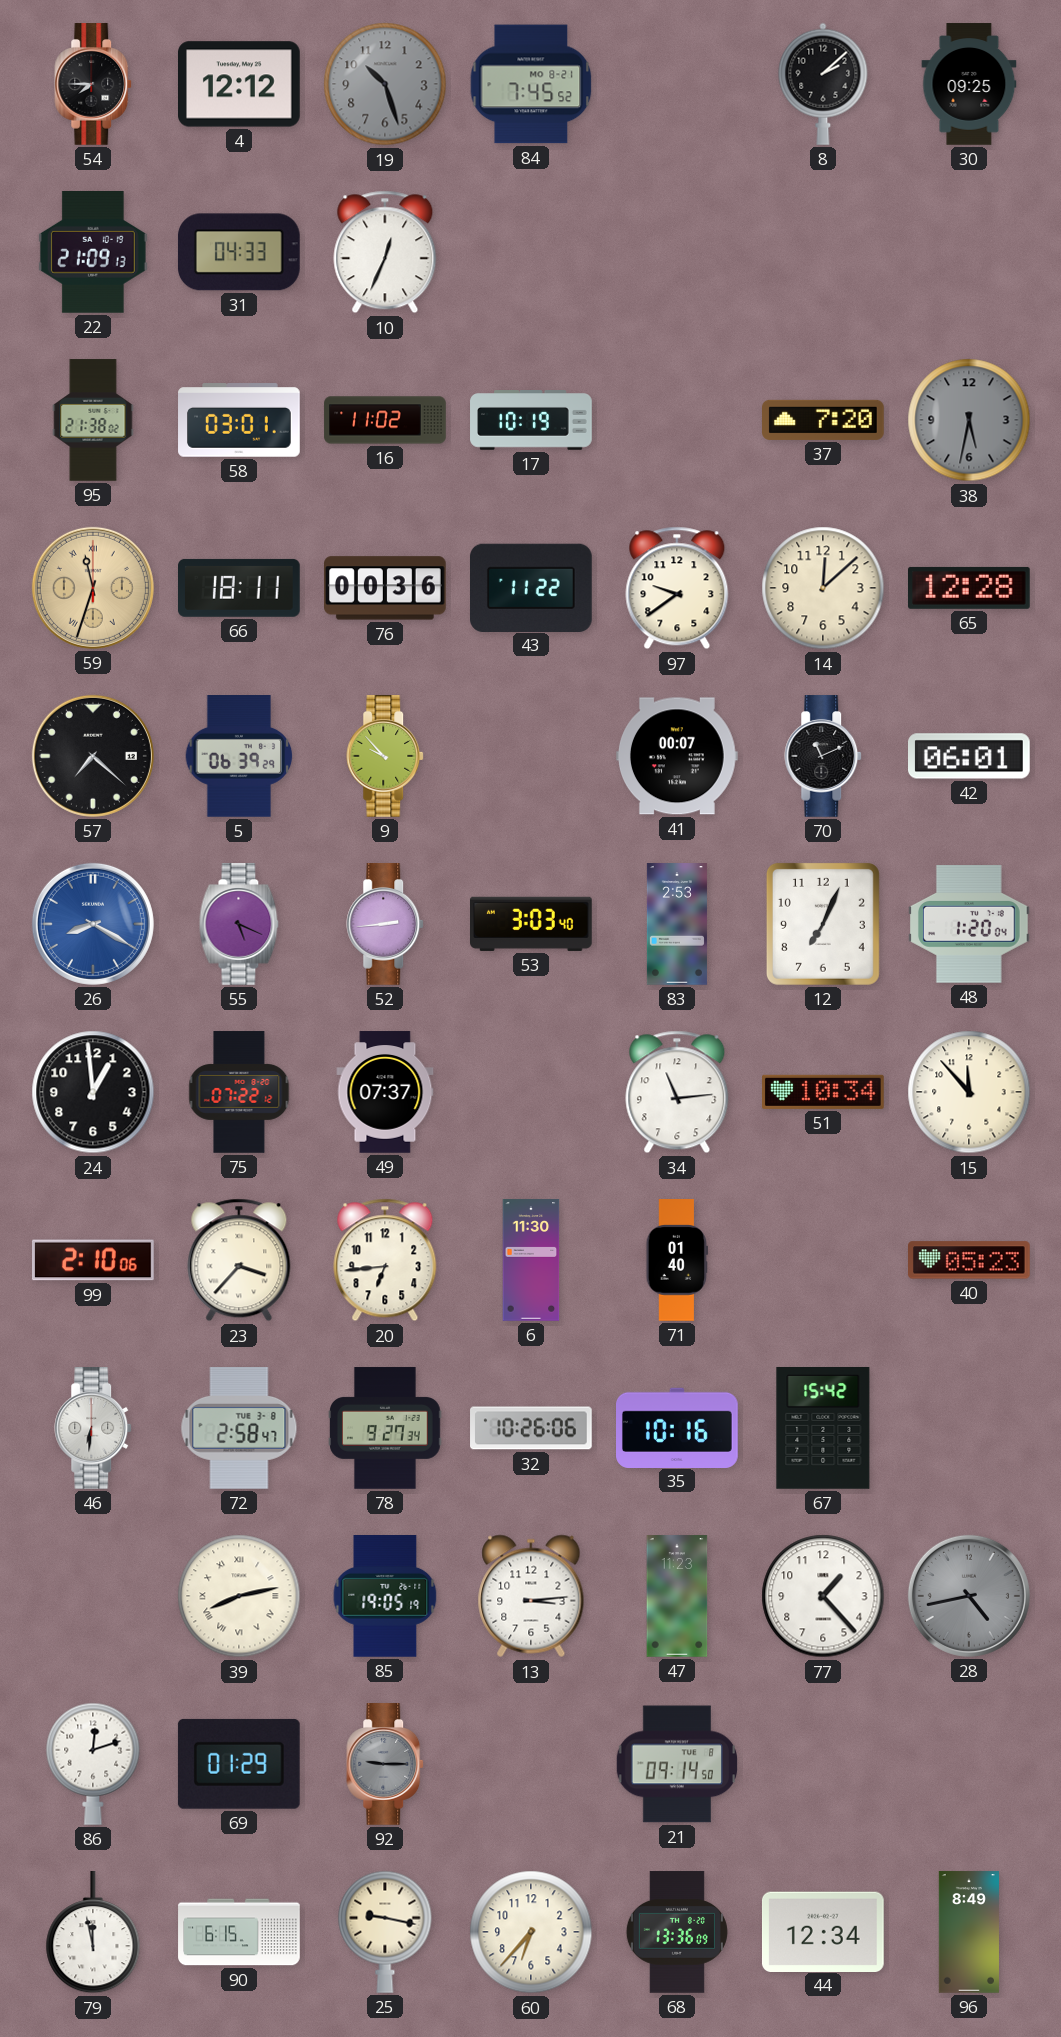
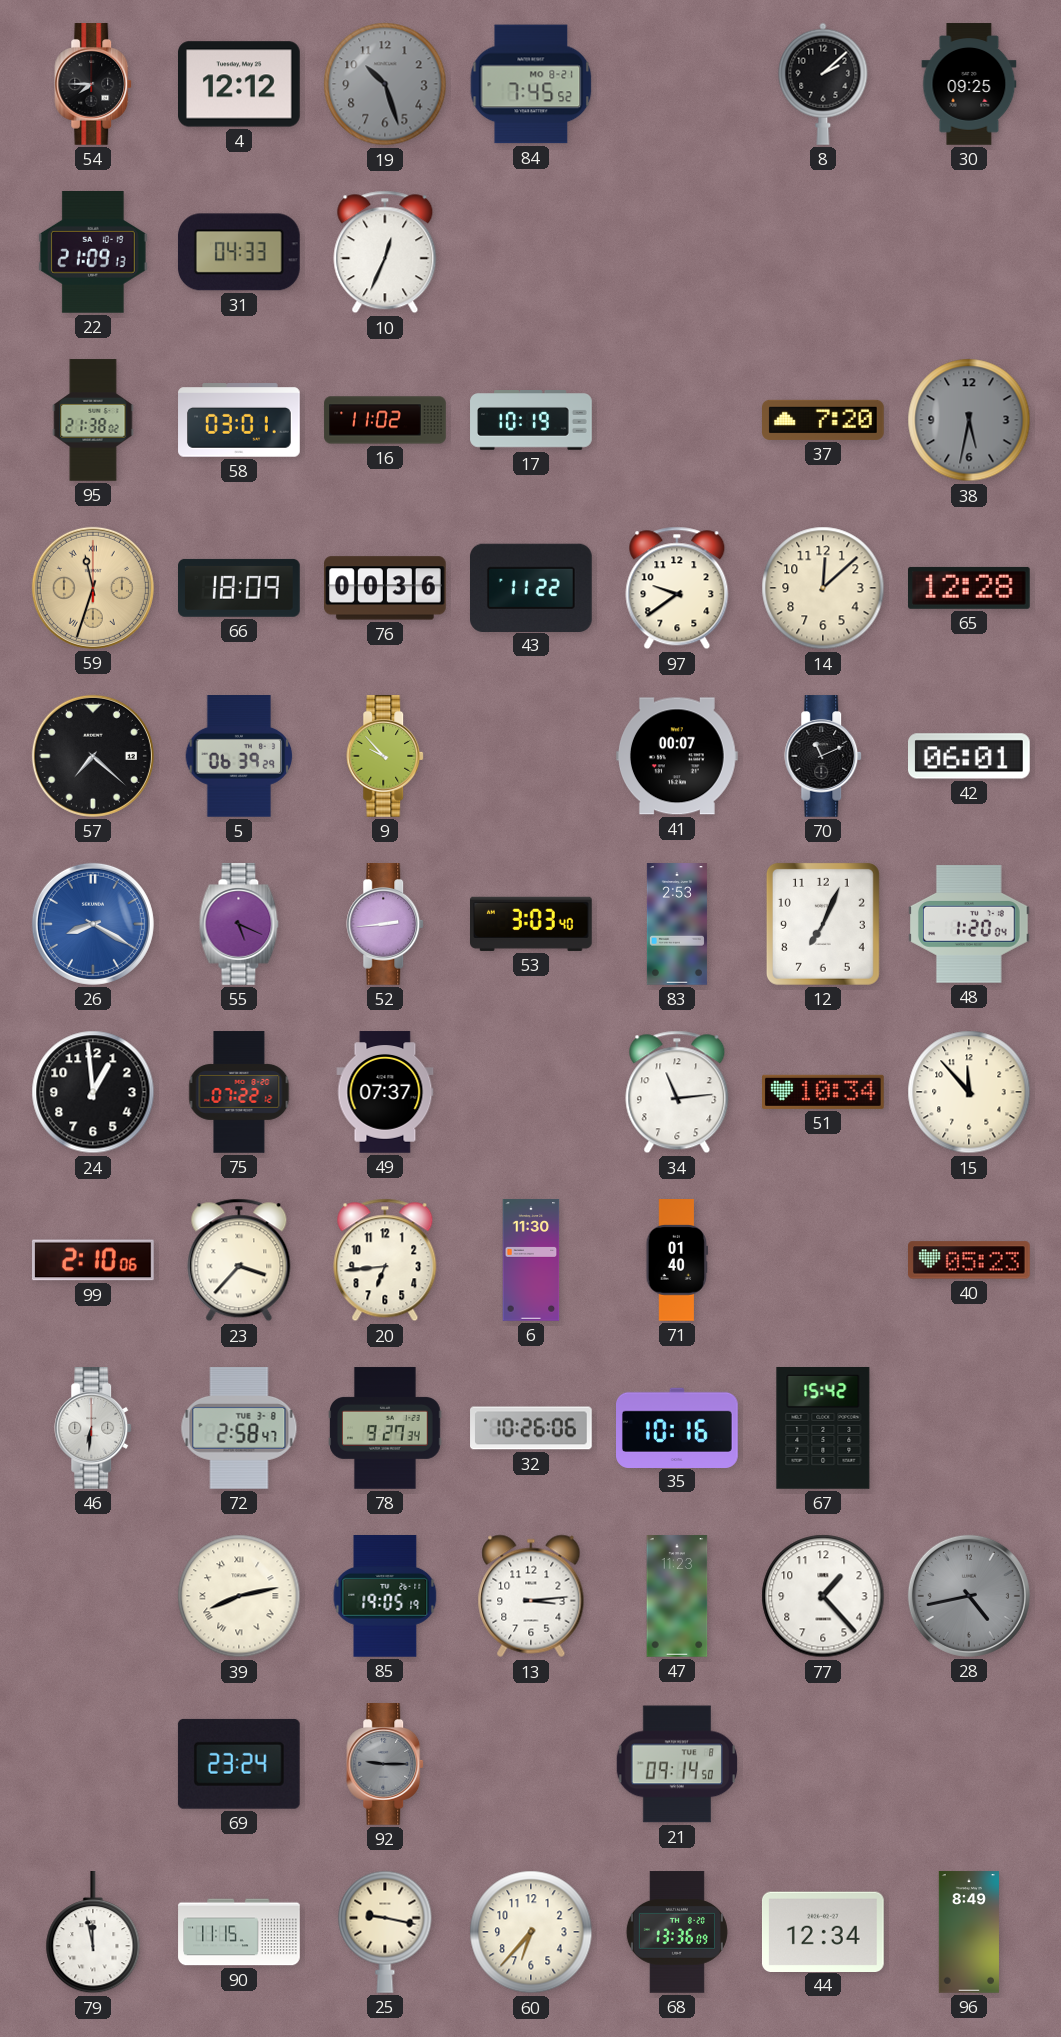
66: 18:11 -> 18:09
86: 12:12 -> none
69: 01:29 -> 23:24
90: 6:15 -> 11:15
